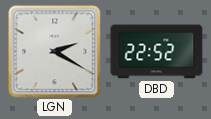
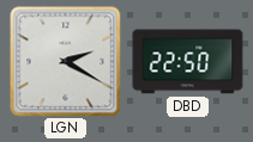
DBD: 22:52 -> 22:50
